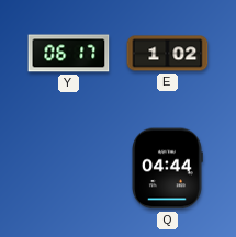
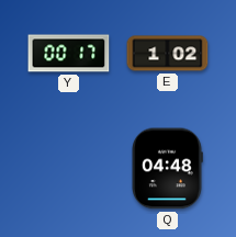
Y: 06:17 -> 00:17
Q: 04:44 -> 04:48
